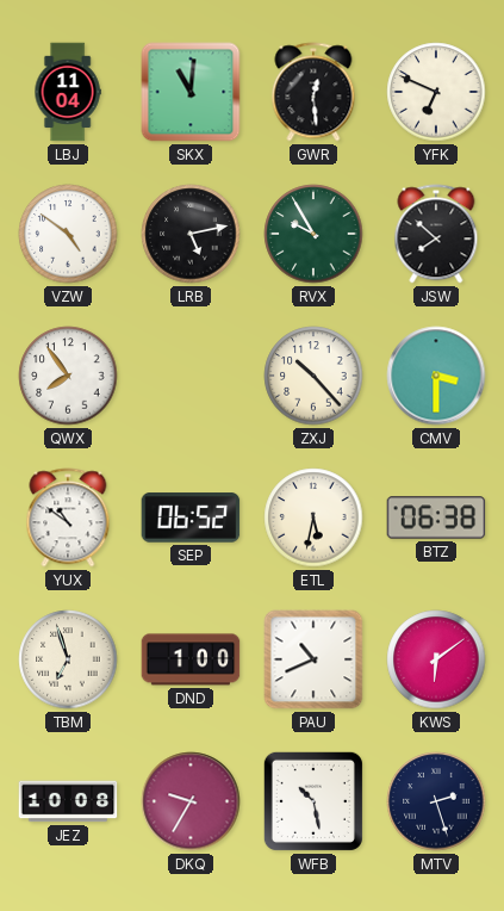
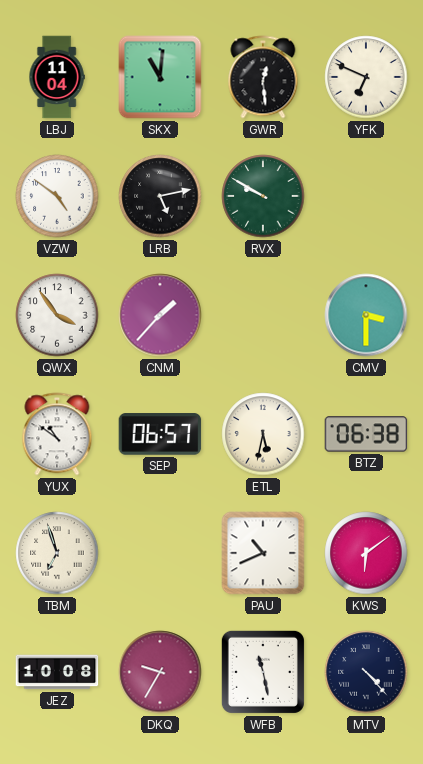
RVX: 9:55 -> 9:50
JSW: 7:52 -> none
QWX: 7:54 -> 3:54
CNM: none -> 1:37
ZXJ: 10:23 -> none
SEP: 06:52 -> 06:57
DND: 1:00 -> none
WFB: 10:28 -> 11:28
MTV: 2:27 -> 4:23
